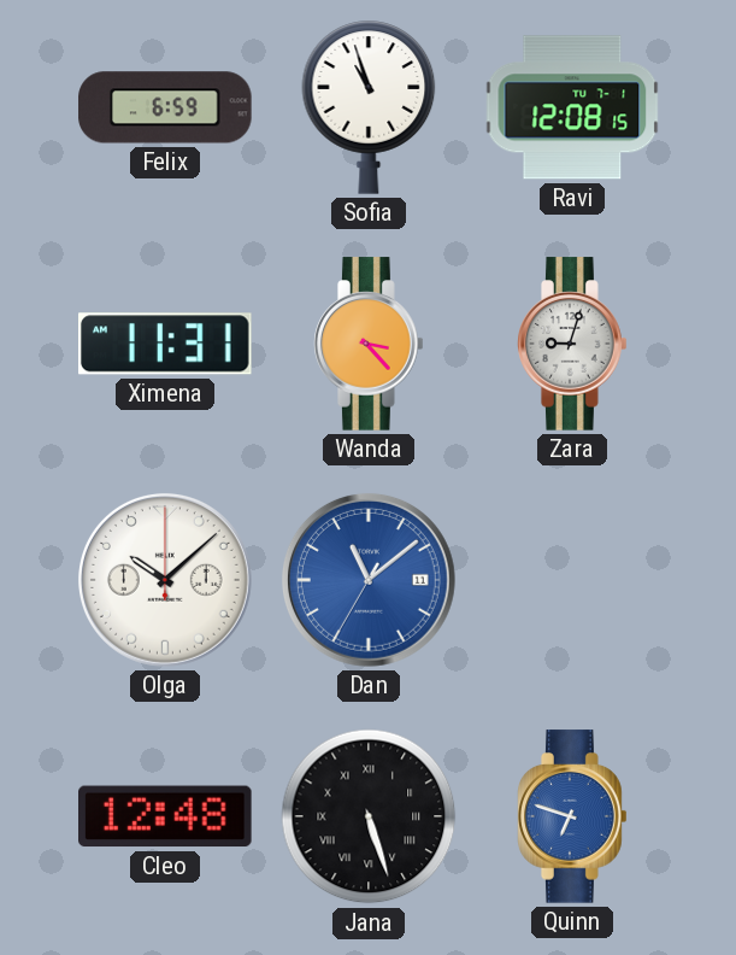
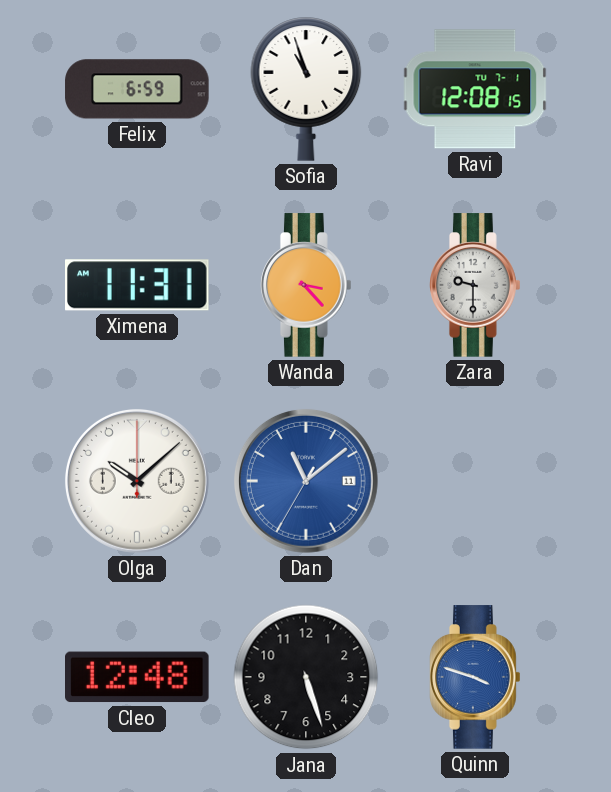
Zara: 9:03 -> 9:30
Jana numerals: Roman -> Arabic
Quinn: 6:48 -> 3:48
